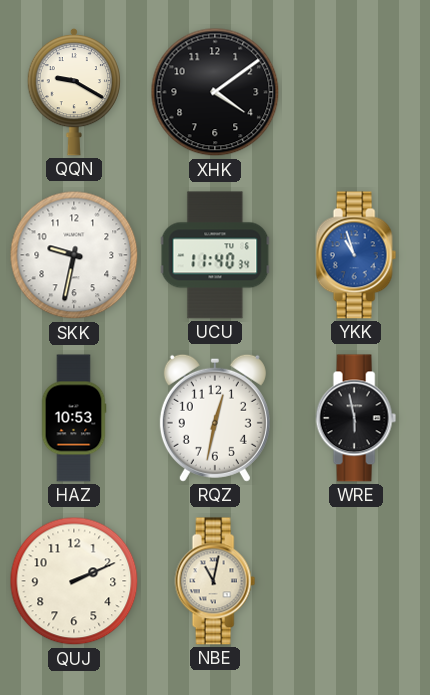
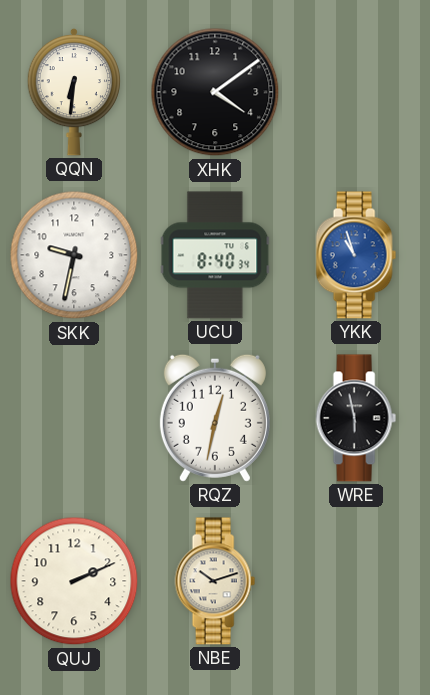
QQN: 9:20 -> 6:31
UCU: 11:40 -> 8:40
HAZ: 10:53 -> none
NBE: 11:02 -> 10:12
